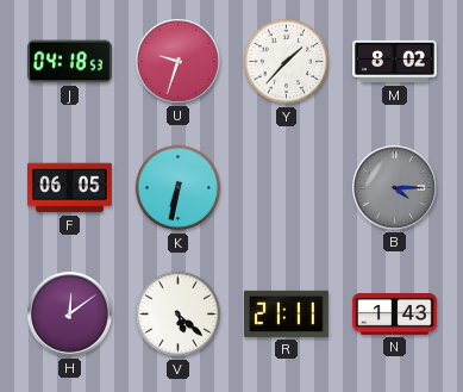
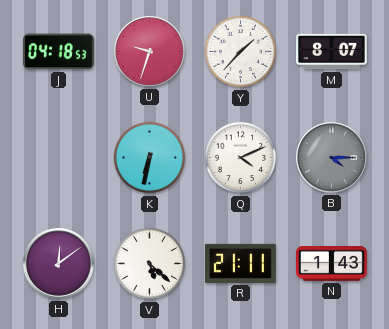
M: 8:02 -> 8:07
F: 06:05 -> none
Q: none -> 4:11
